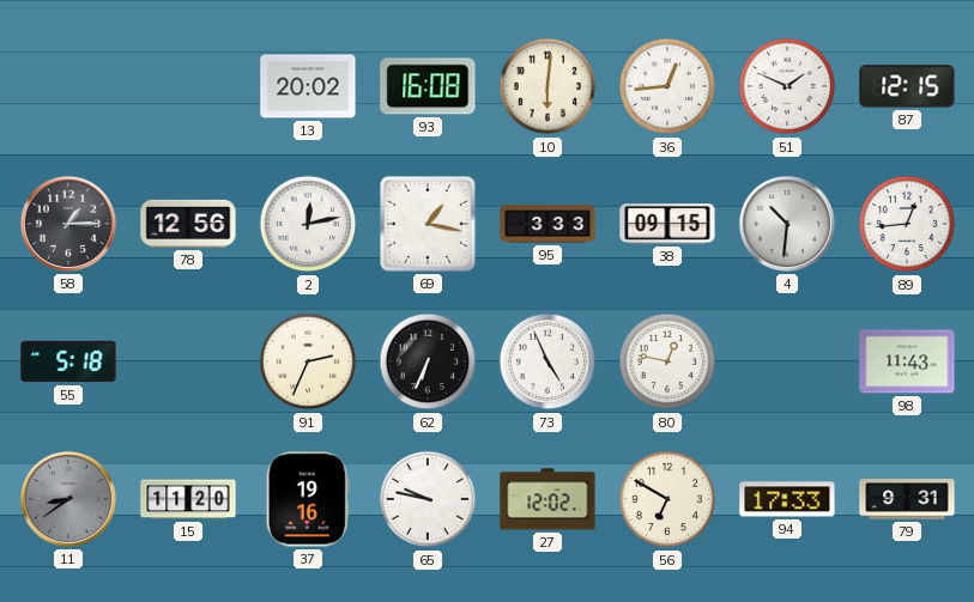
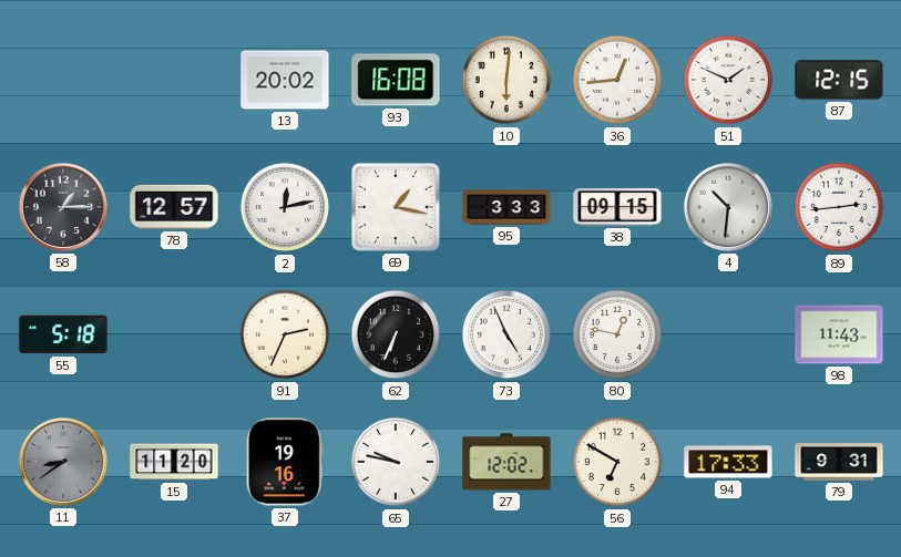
78: 12:56 -> 12:57
89: 12:44 -> 2:44
